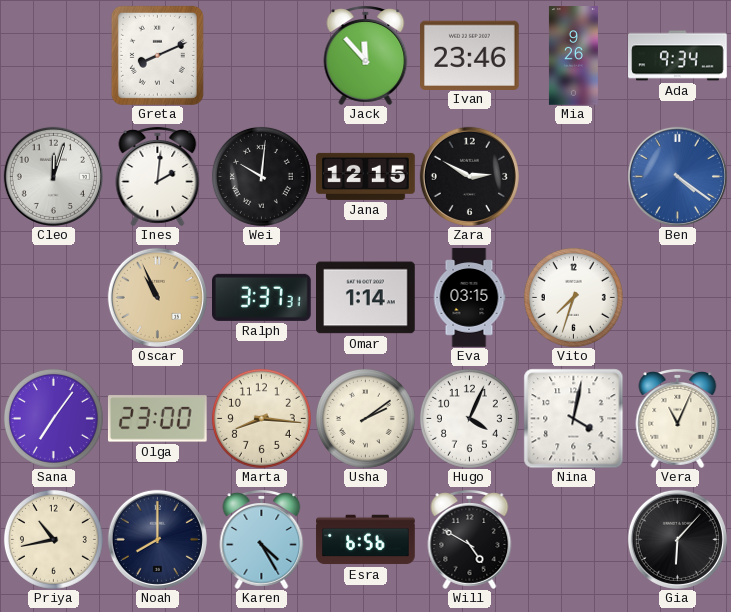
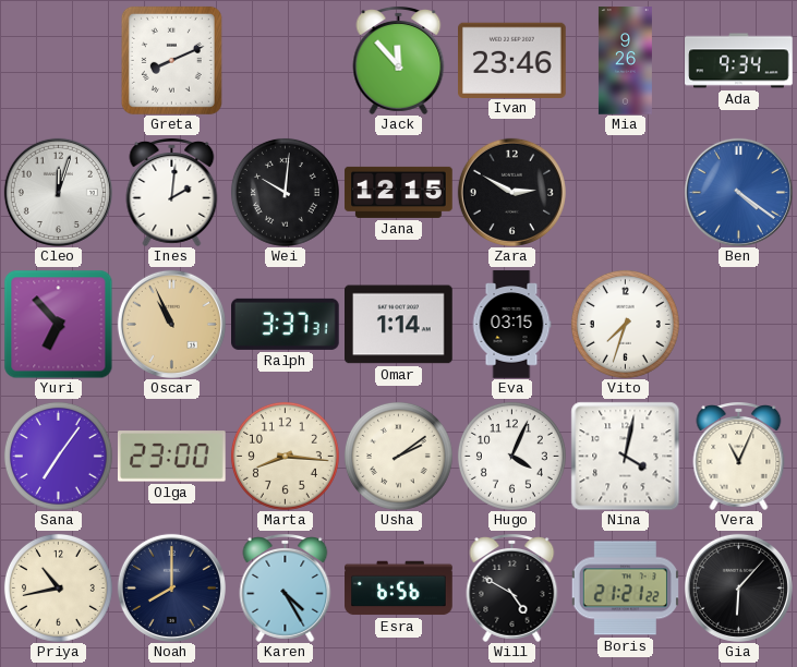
Yuri: none -> 6:53
Boris: none -> 21:21
